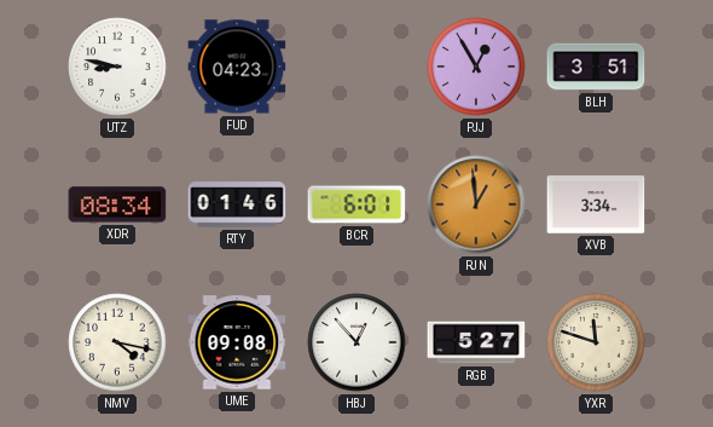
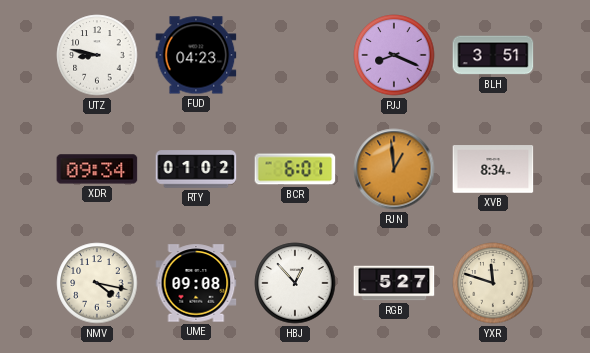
PJJ: 12:55 -> 8:19
XDR: 08:34 -> 09:34
RTY: 01:46 -> 01:02
XVB: 3:34 -> 8:34
